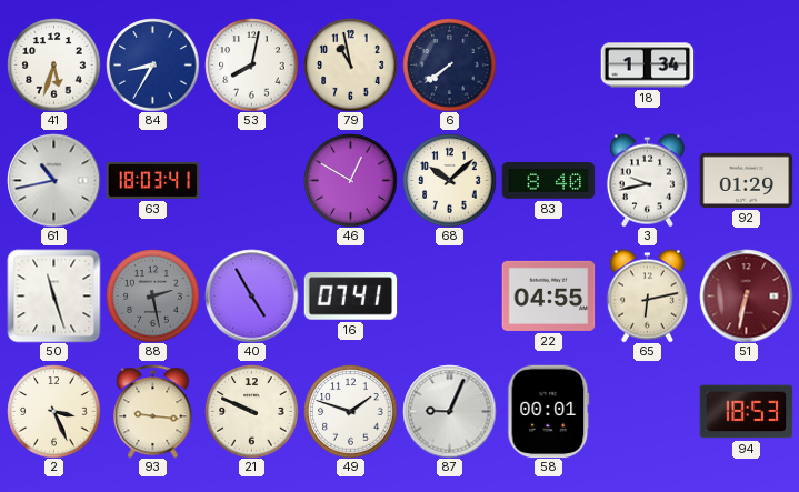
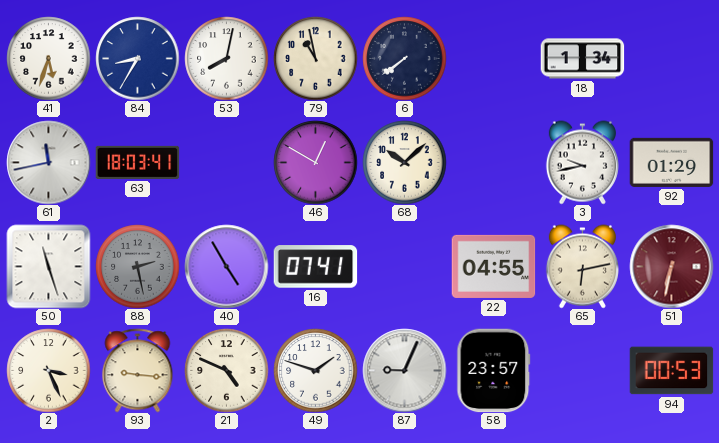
61: 10:43 -> 11:43
83: 8:40 -> none
21: 9:49 -> 4:49
58: 00:01 -> 23:57
94: 18:53 -> 00:53
